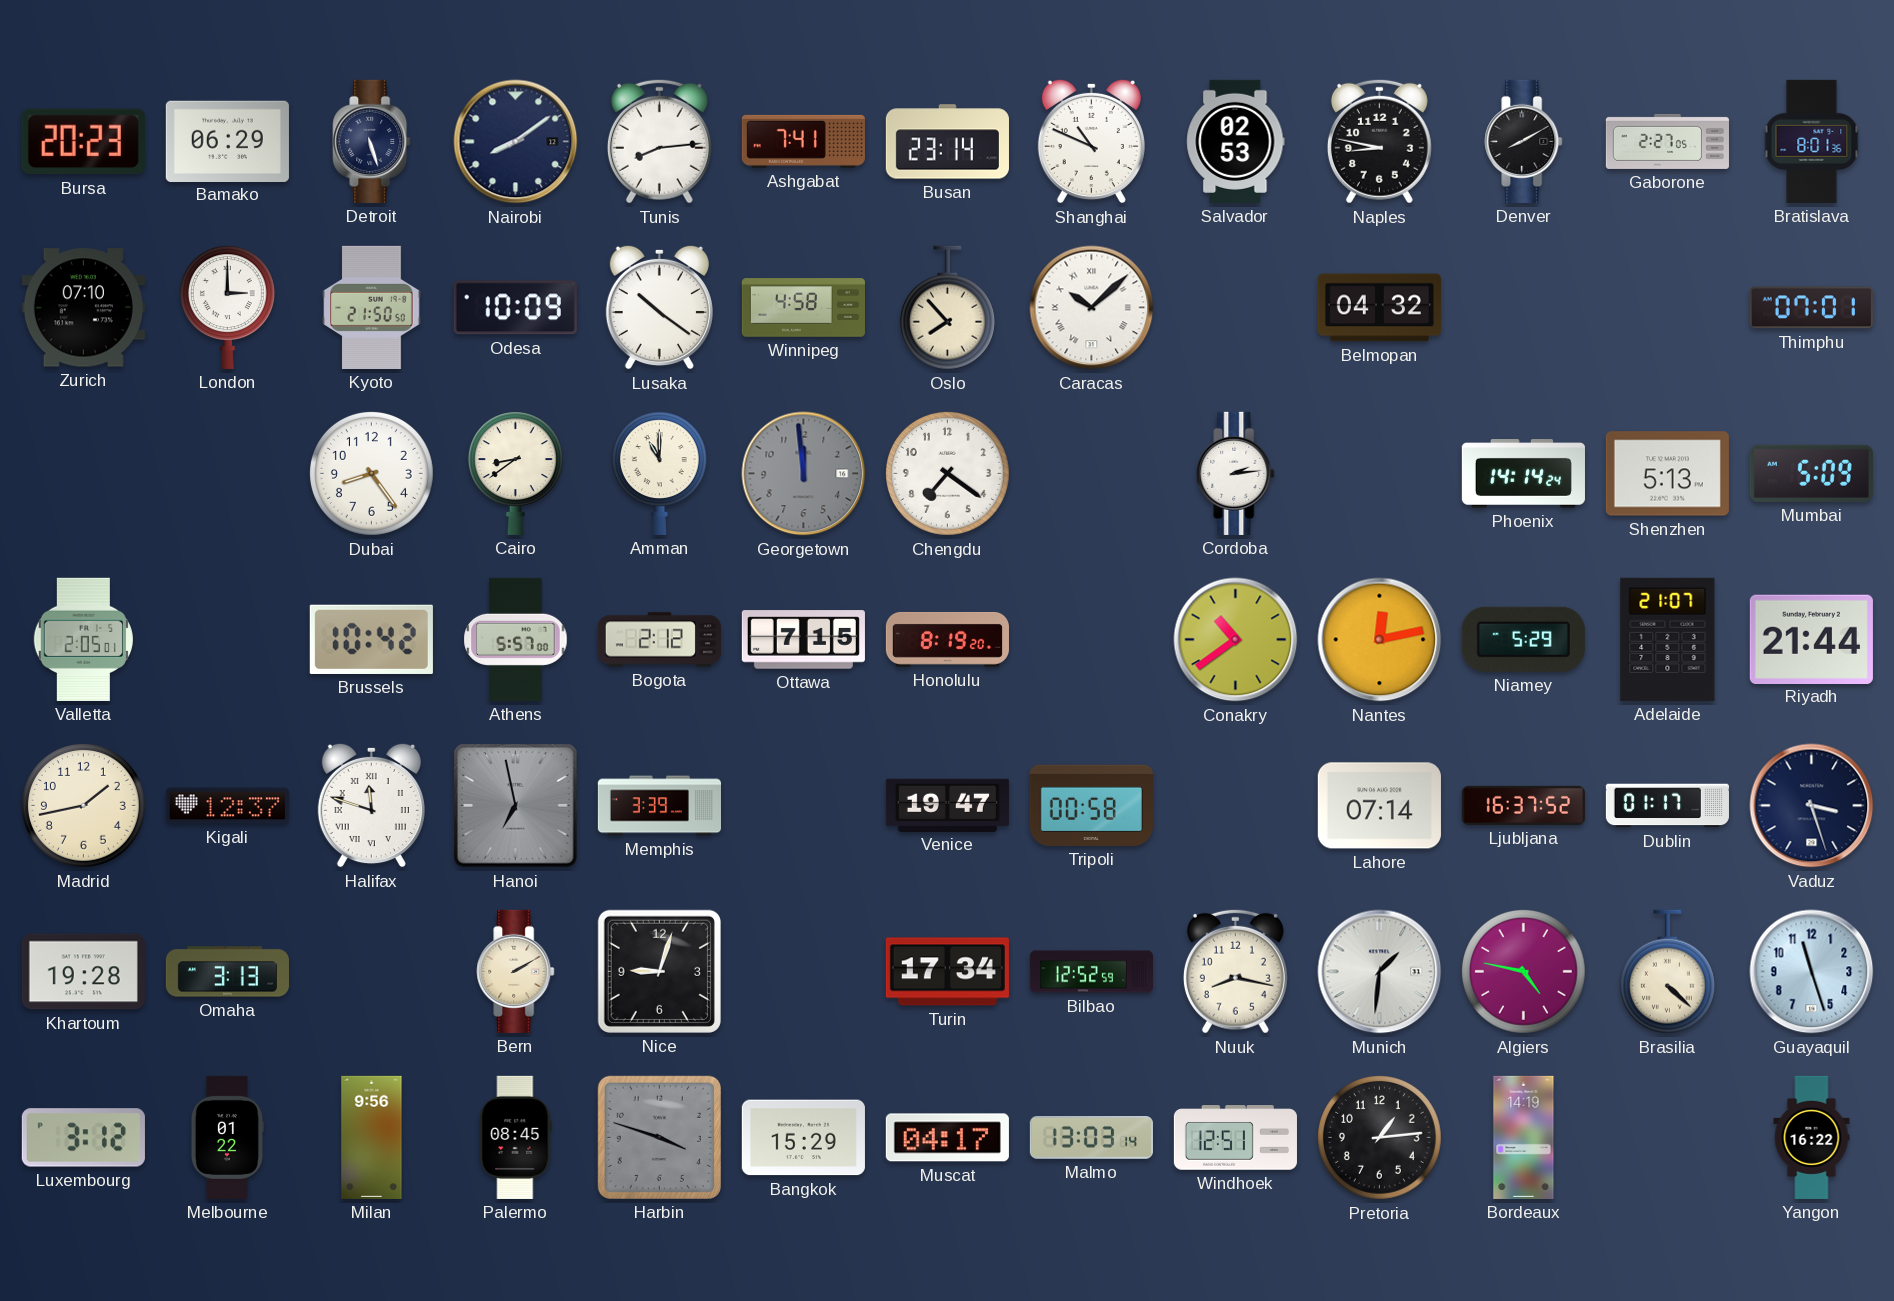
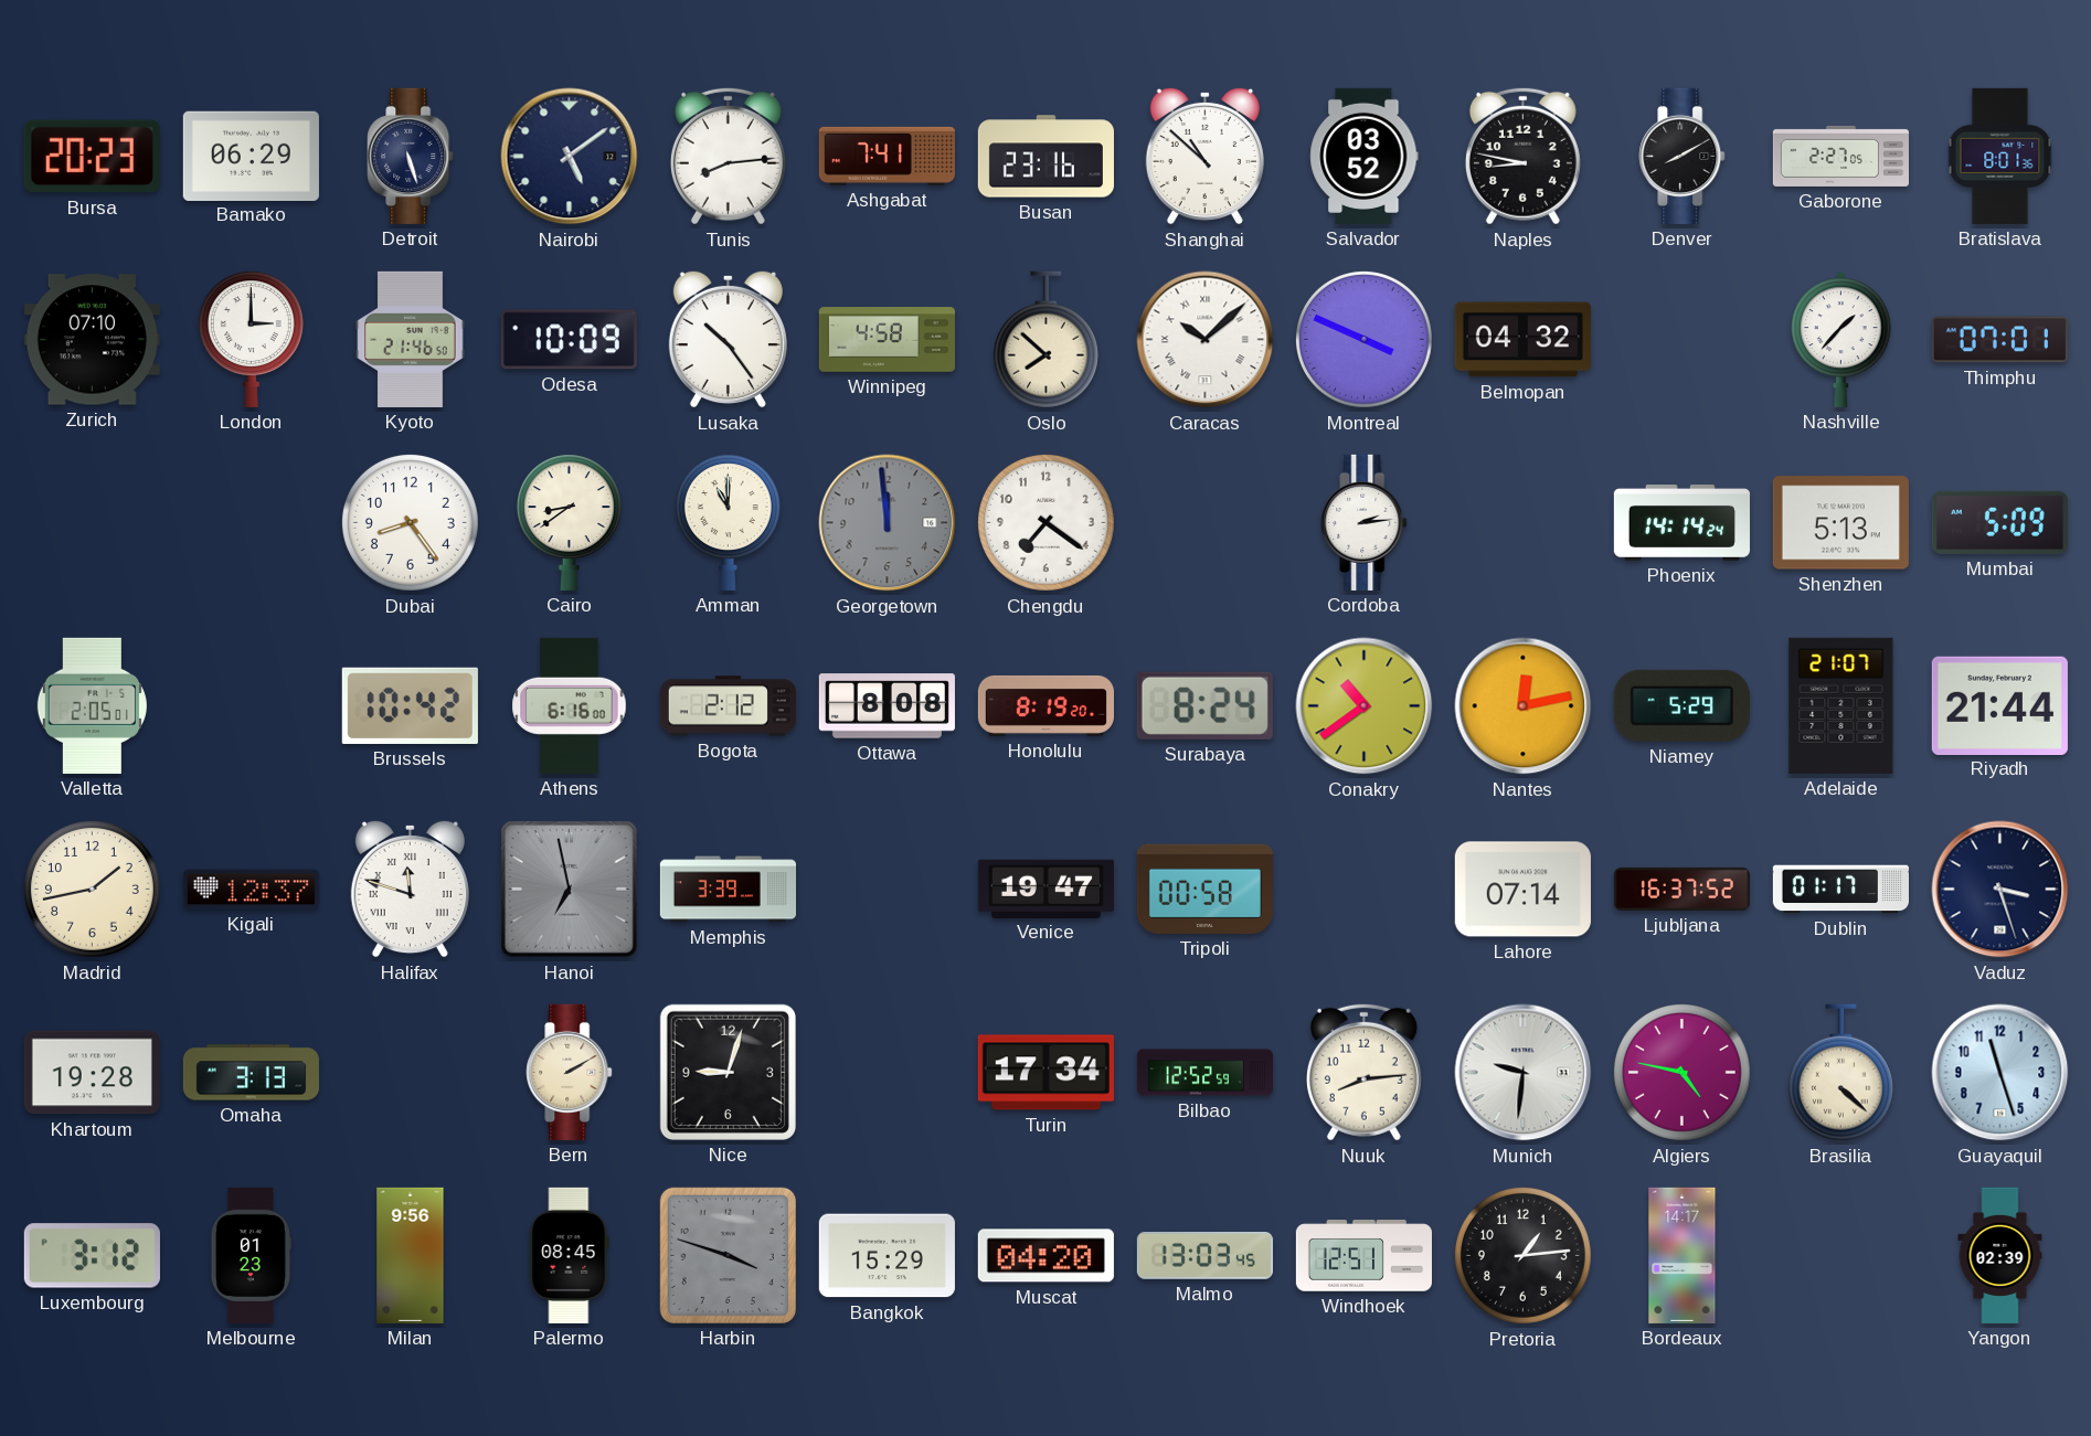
Nairobi: 8:09 -> 5:09
Busan: 23:14 -> 23:16
Shanghai: 10:49 -> 10:52
Salvador: 02:53 -> 03:52
Kyoto: 21:50 -> 21:46
Lusaka: 10:21 -> 10:24
Oslo: 7:53 -> 7:52
Montreal: none -> 3:49
Nashville: none -> 1:37
Athens: 5:57 -> 6:16
Ottawa: 7:15 -> 8:08
Surabaya: none -> 8:24
Nuuk: 8:17 -> 8:14
Munich: 1:31 -> 9:31
Melbourne: 01:22 -> 01:23
Muscat: 04:17 -> 04:20
Malmo: 13:03:14 -> 13:03:45
Bordeaux: 14:19 -> 14:17
Yangon: 16:22 -> 02:39
